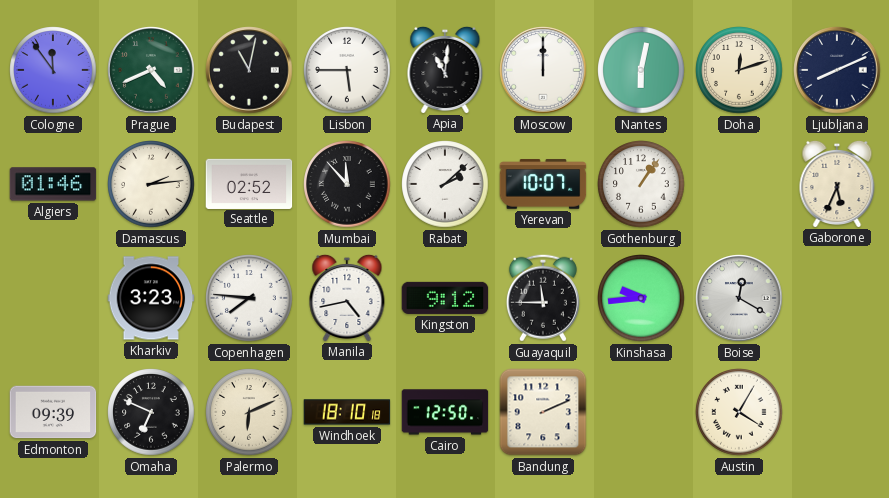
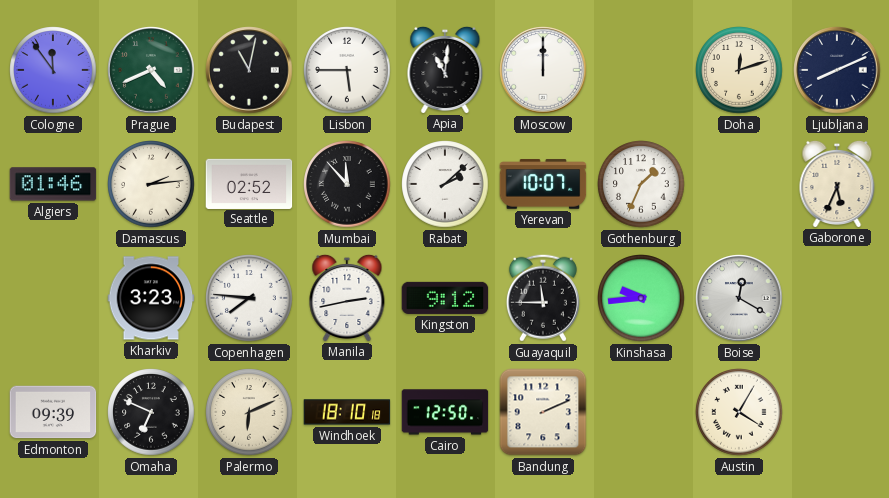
Nantes: 6:02 -> none
Gothenburg: 1:06 -> 1:34
Manila: 4:43 -> 2:43
